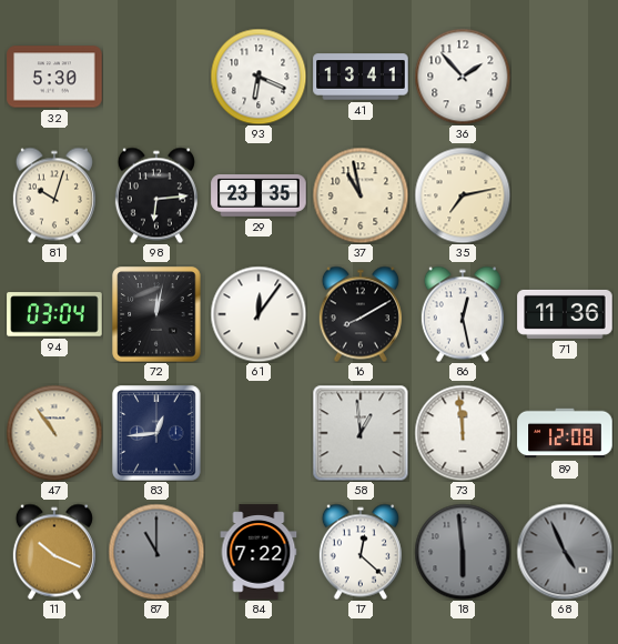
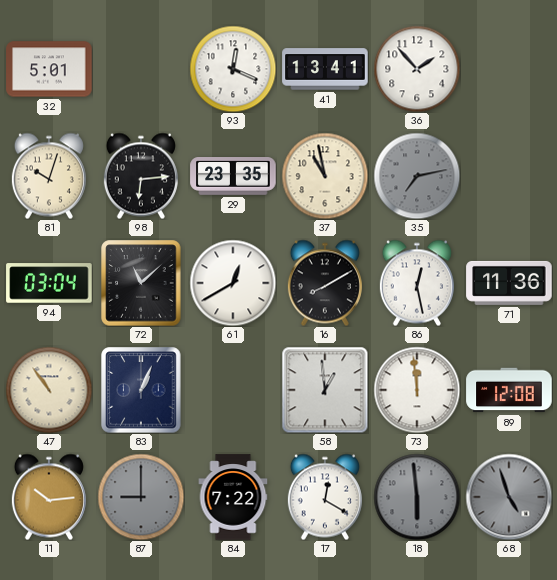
32: 5:30 -> 5:01
93: 6:19 -> 12:19
35 dial: cream -> grey
72: 12:02 -> 11:08
61: 12:06 -> 12:40
83: 12:44 -> 1:04
11: 10:19 -> 10:14
87: 11:00 -> 9:00
17: 12:22 -> 12:20
68: 4:56 -> 4:57
